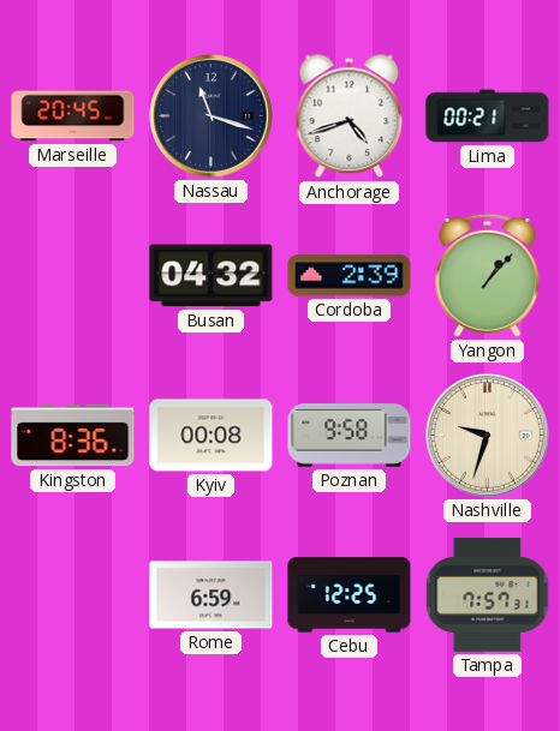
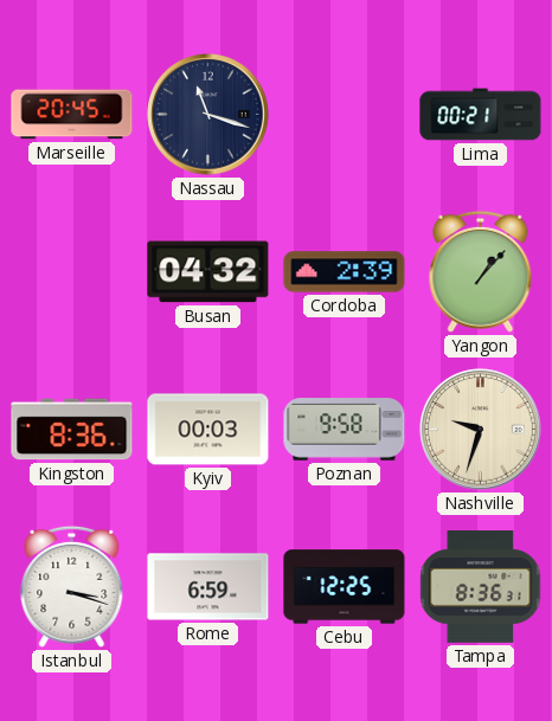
Anchorage: 4:42 -> none
Kyiv: 00:08 -> 00:03
Istanbul: none -> 3:18
Tampa: 7:57 -> 8:36
